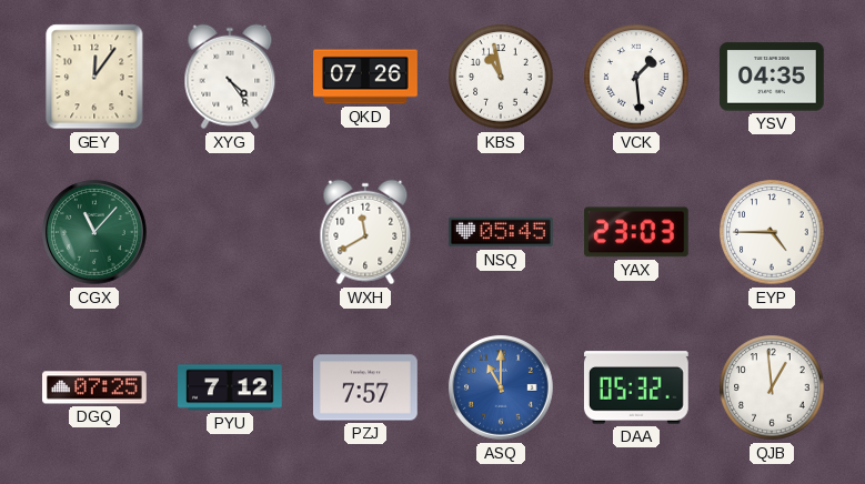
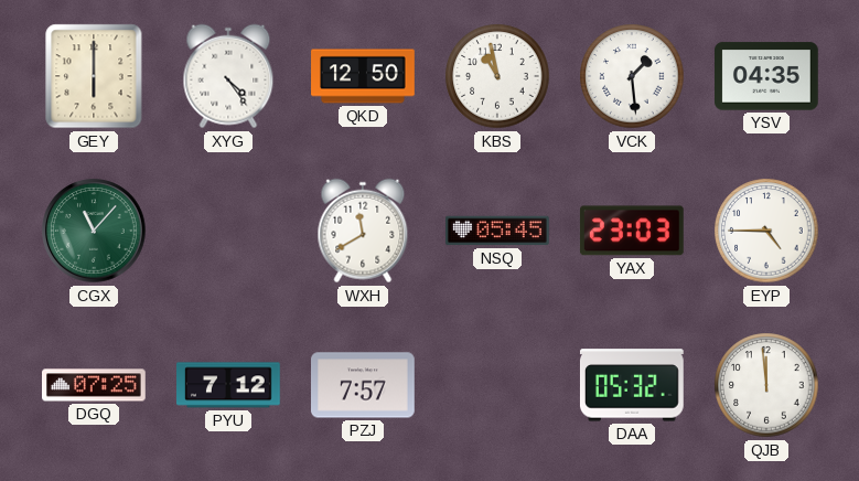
GEY: 12:06 -> 6:00
QKD: 07:26 -> 12:50
ASQ: 11:00 -> none
QJB: 12:59 -> 11:59
